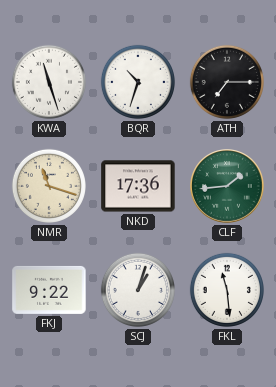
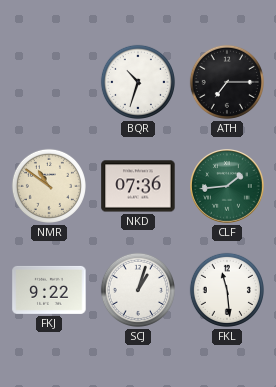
KWA: 11:27 -> none
NMR: 11:18 -> 10:51
NKD: 17:36 -> 07:36
